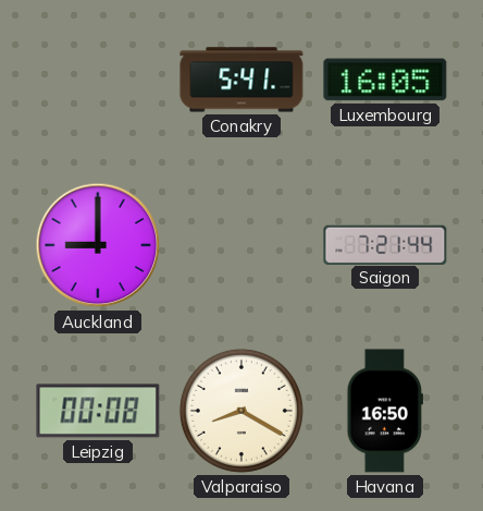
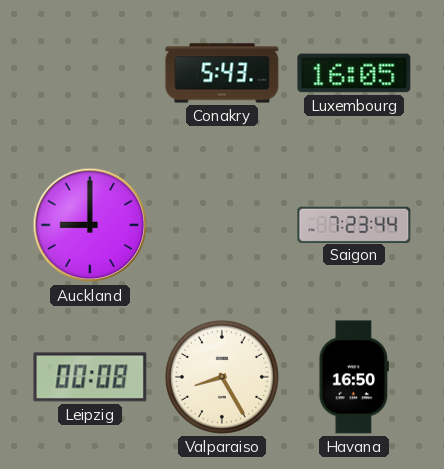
Conakry: 5:41 -> 5:43
Saigon: 7:21 -> 7:23
Valparaiso: 8:20 -> 8:25
